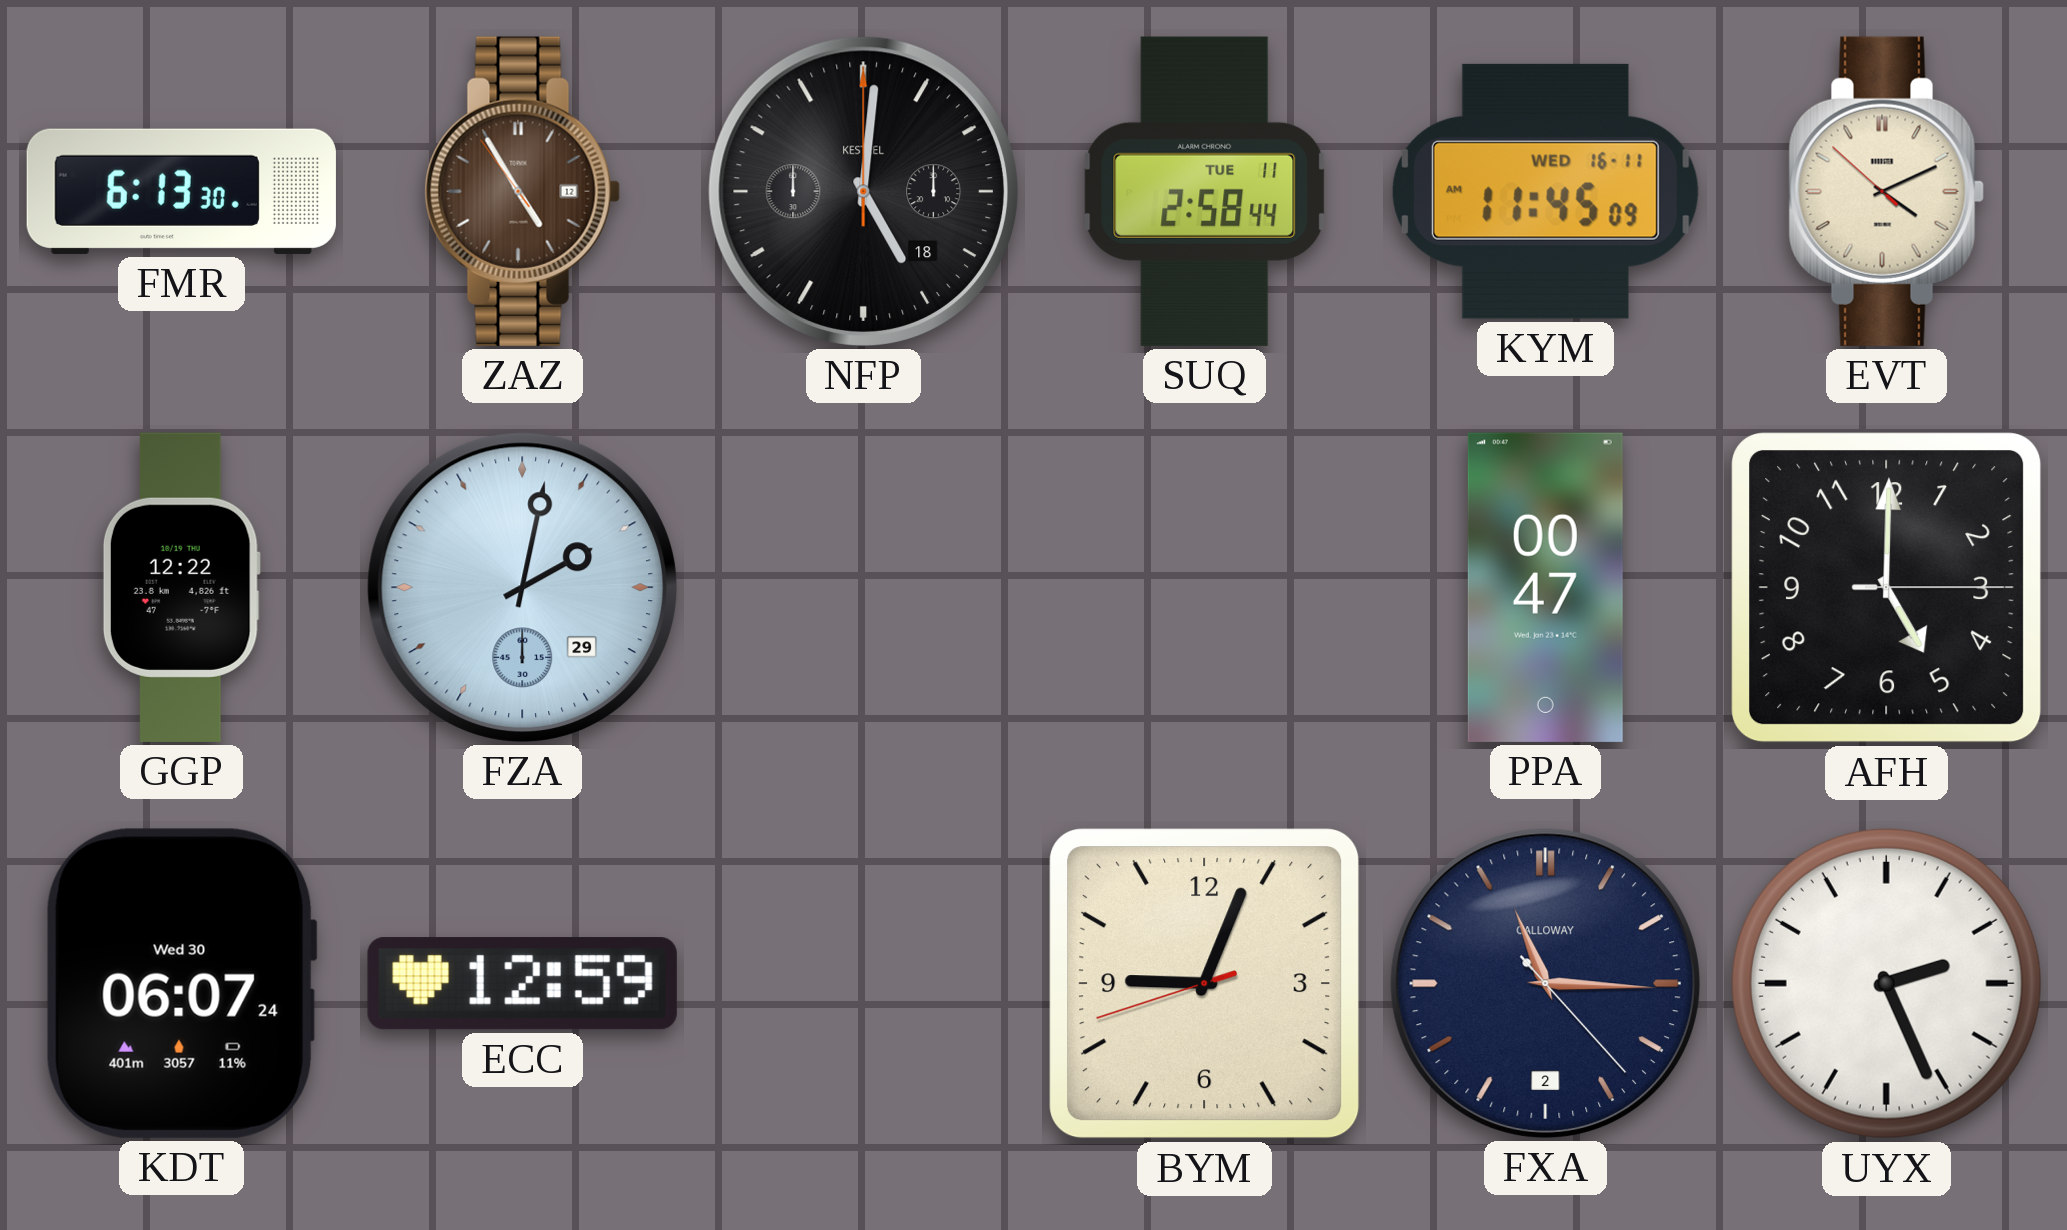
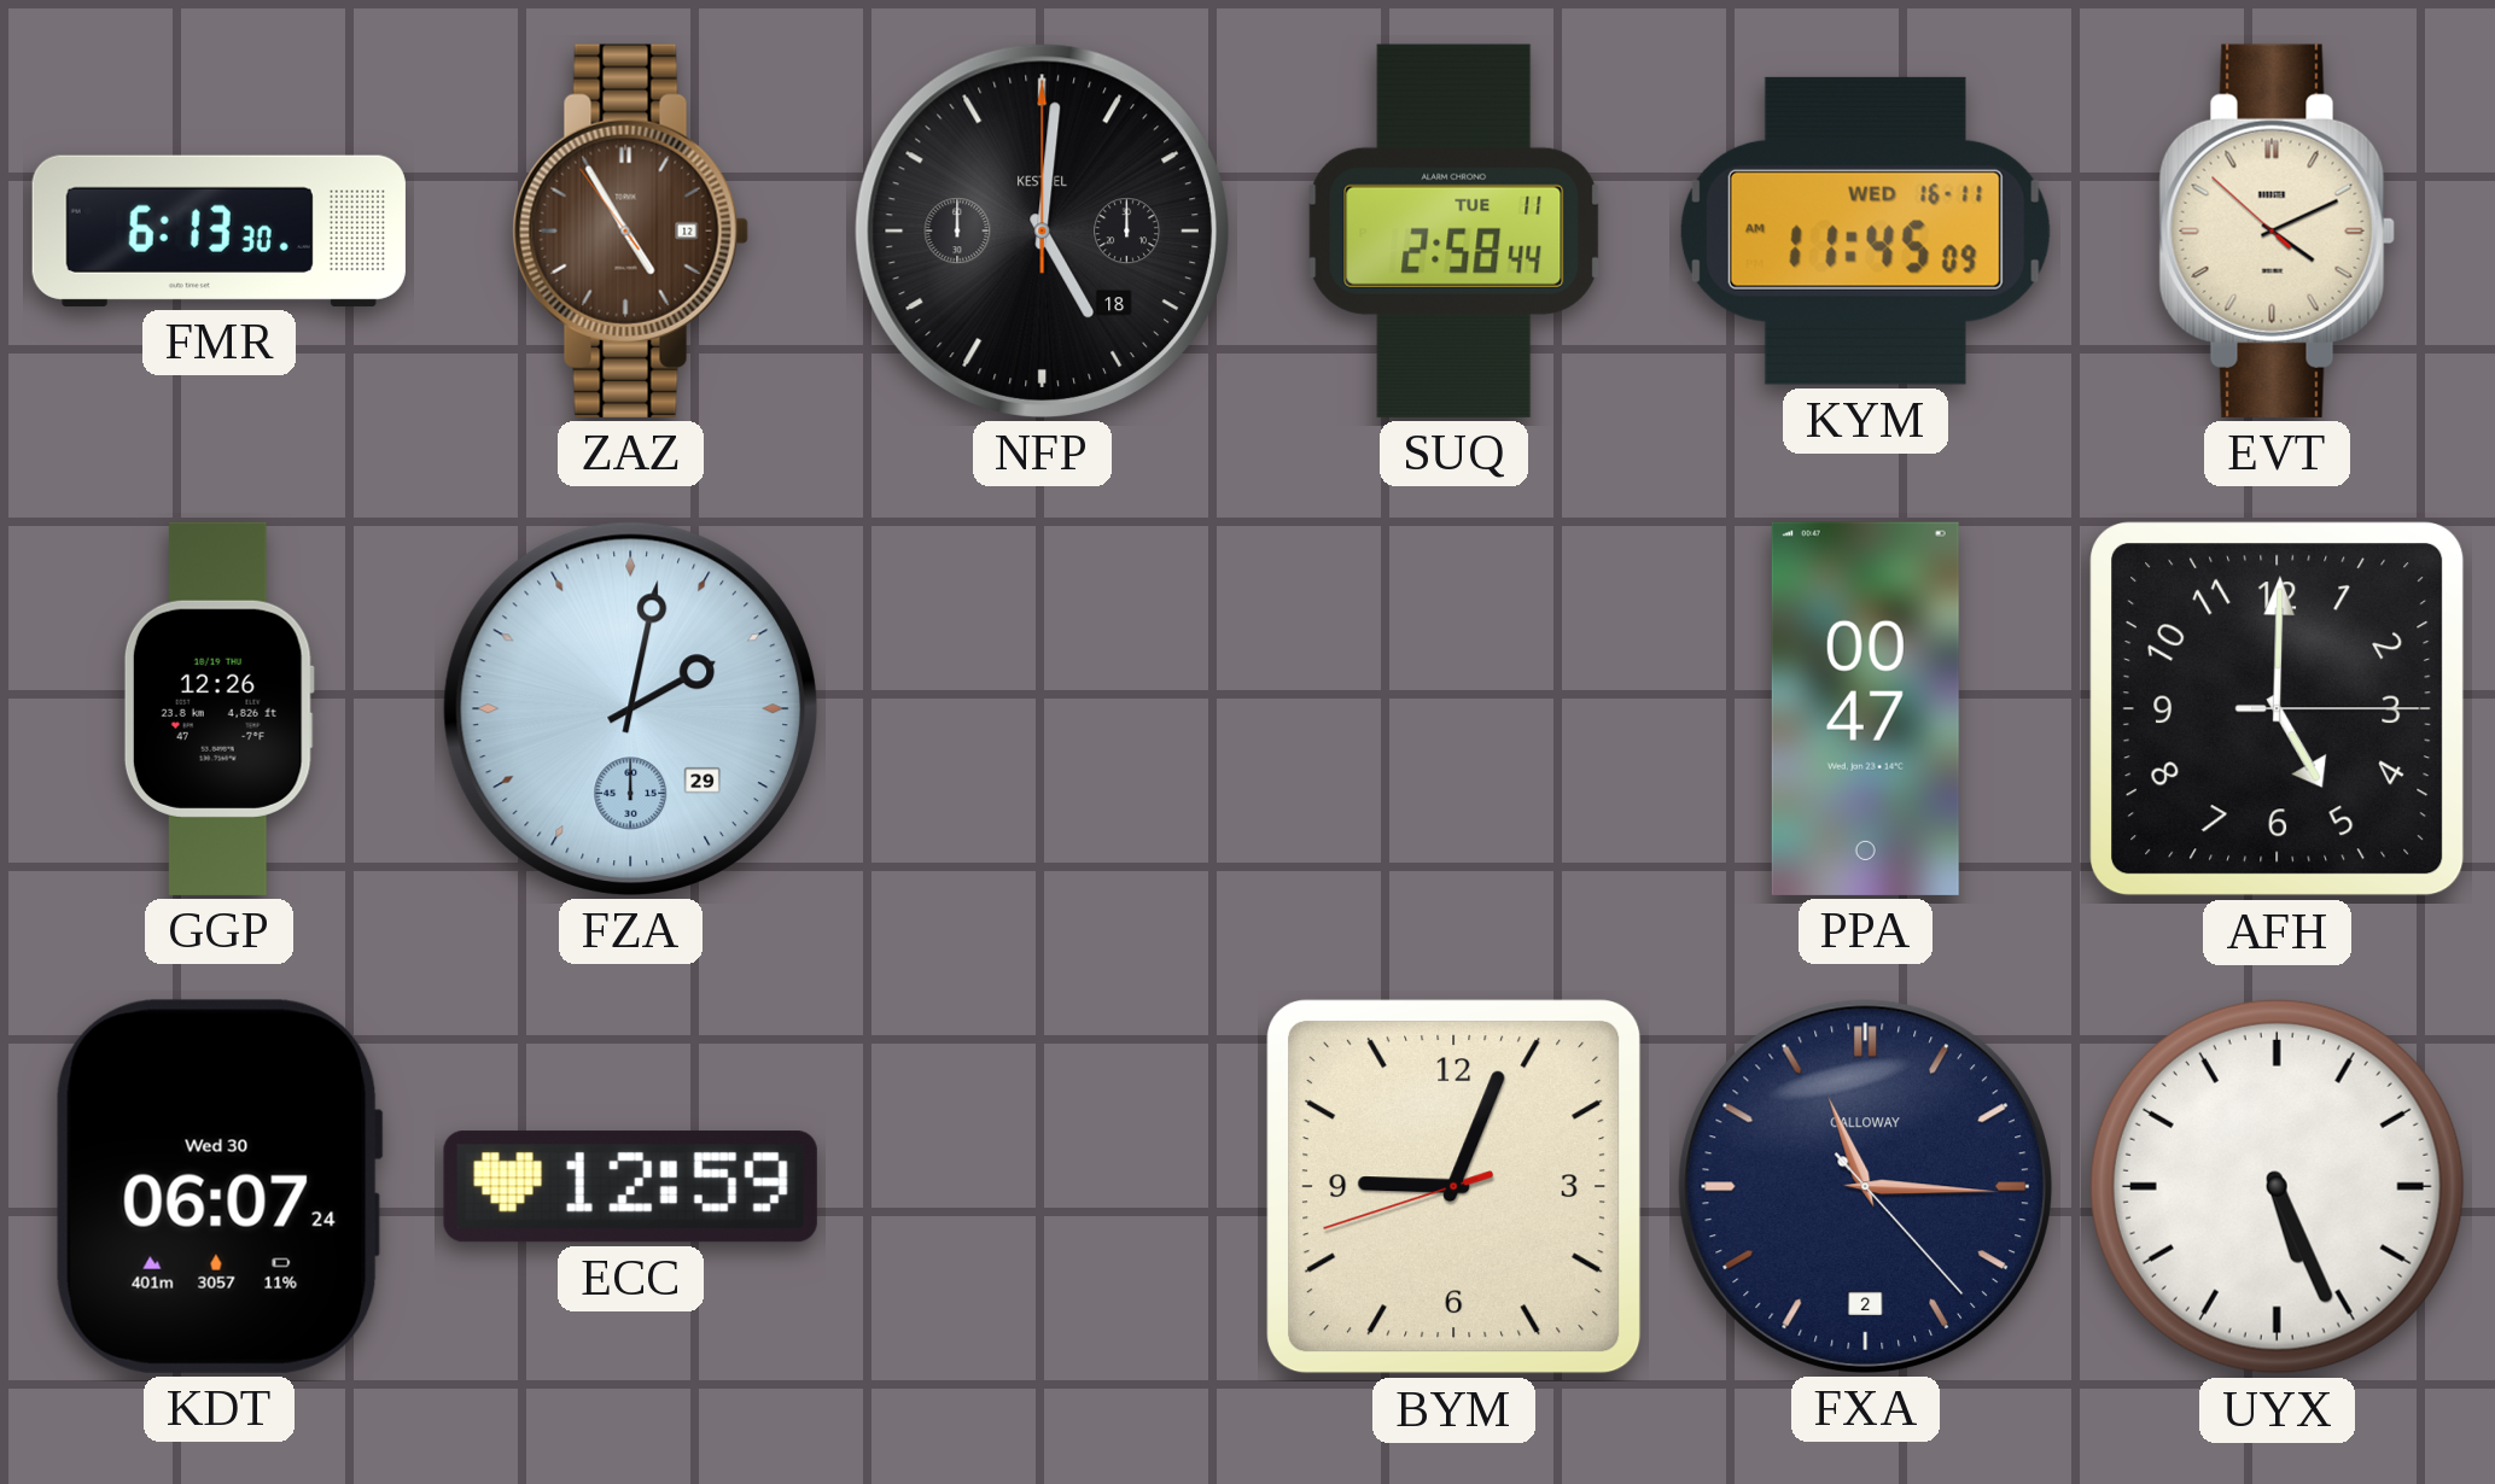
GGP: 12:22 -> 12:26
UYX: 2:26 -> 5:26
